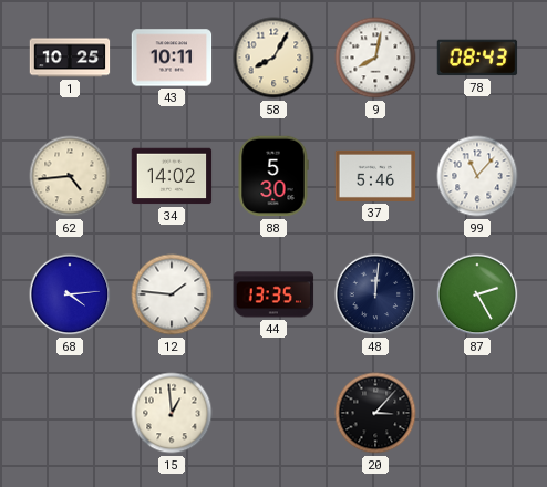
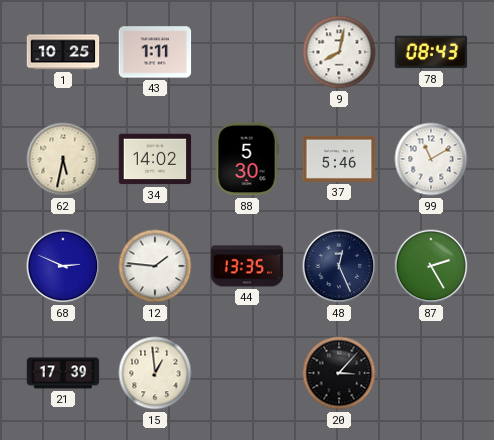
43: 10:11 -> 1:11
58: 8:05 -> none
62: 4:44 -> 5:32
99: 11:07 -> 11:10
68: 4:14 -> 2:49
48: 12:01 -> 12:26
21: none -> 17:39
